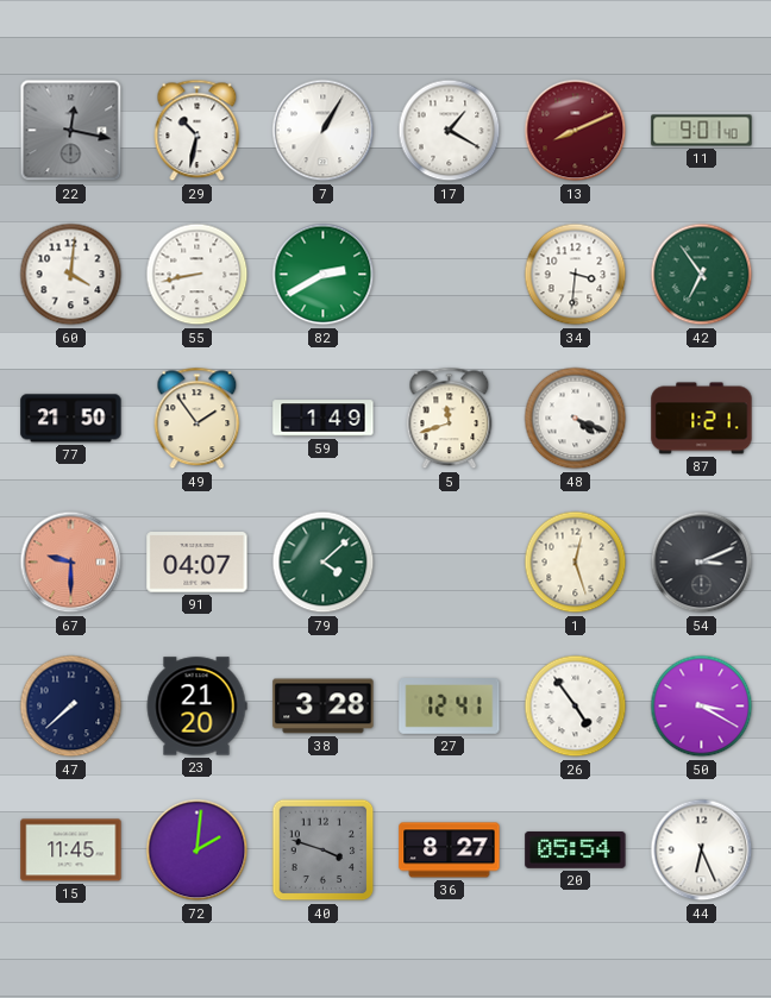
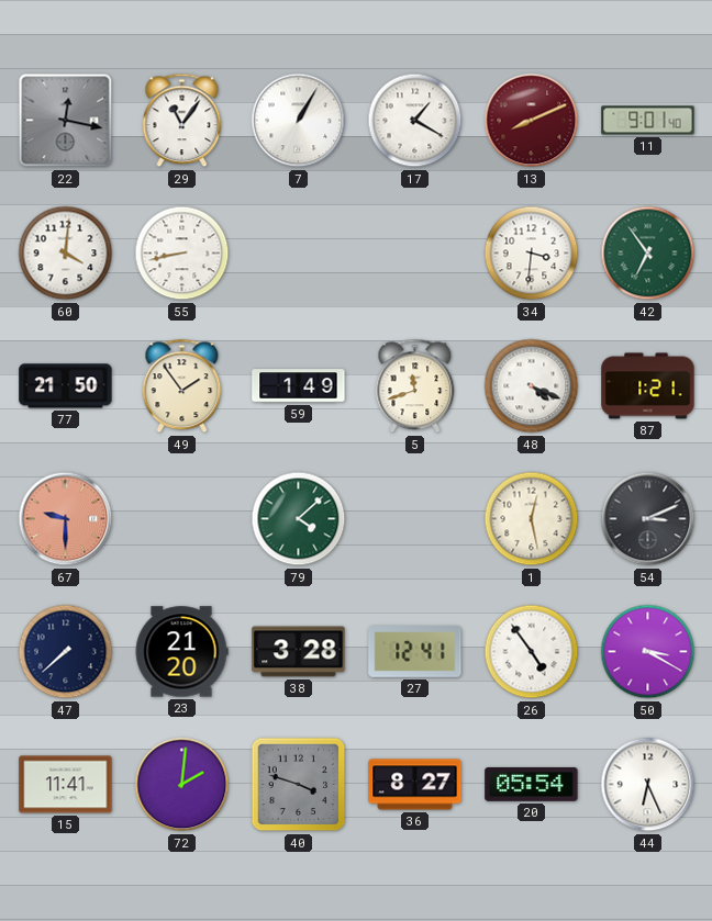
29: 10:32 -> 11:06
82: 2:40 -> none
91: 04:07 -> none
1: 12:27 -> 12:28
15: 11:45 -> 11:41
